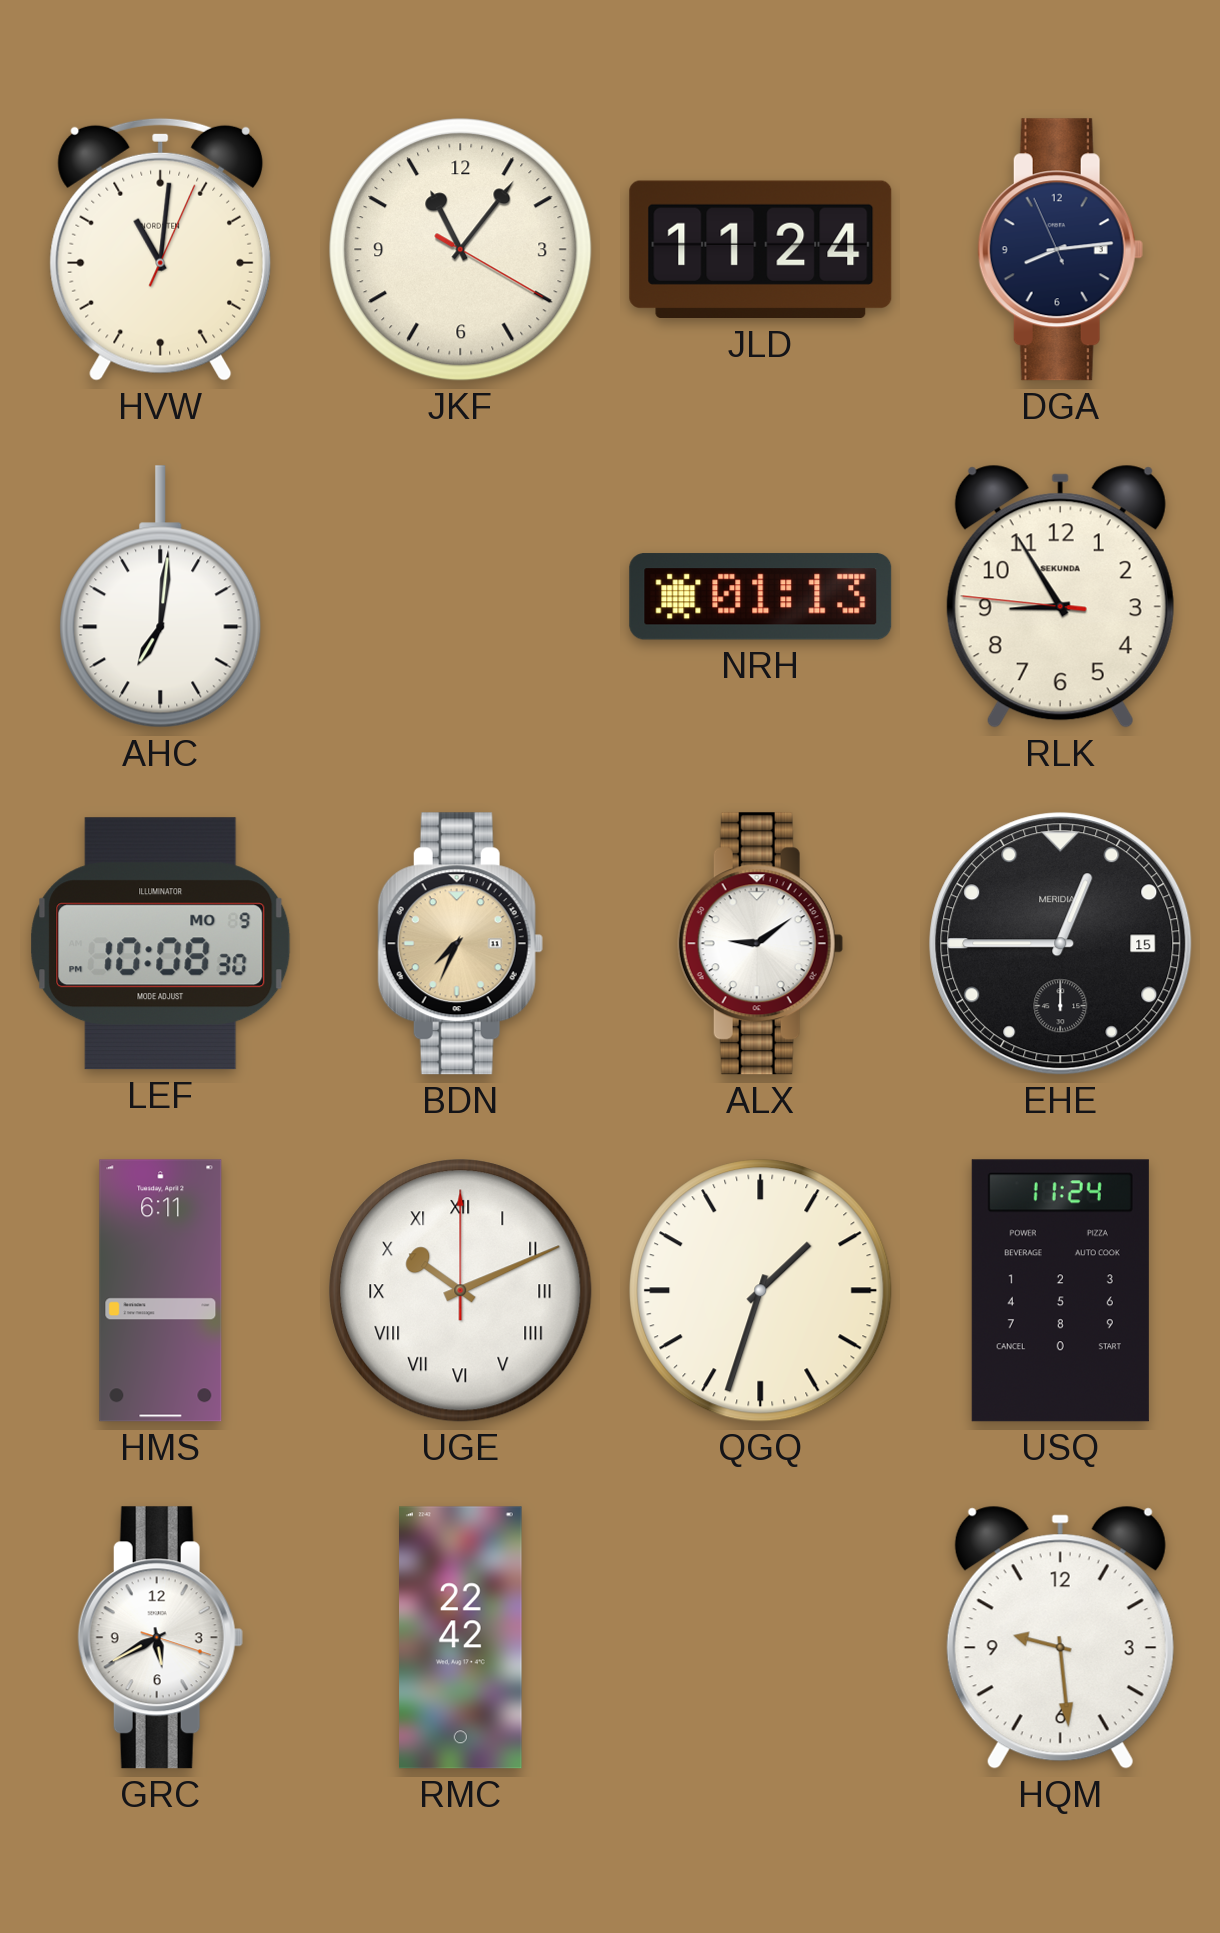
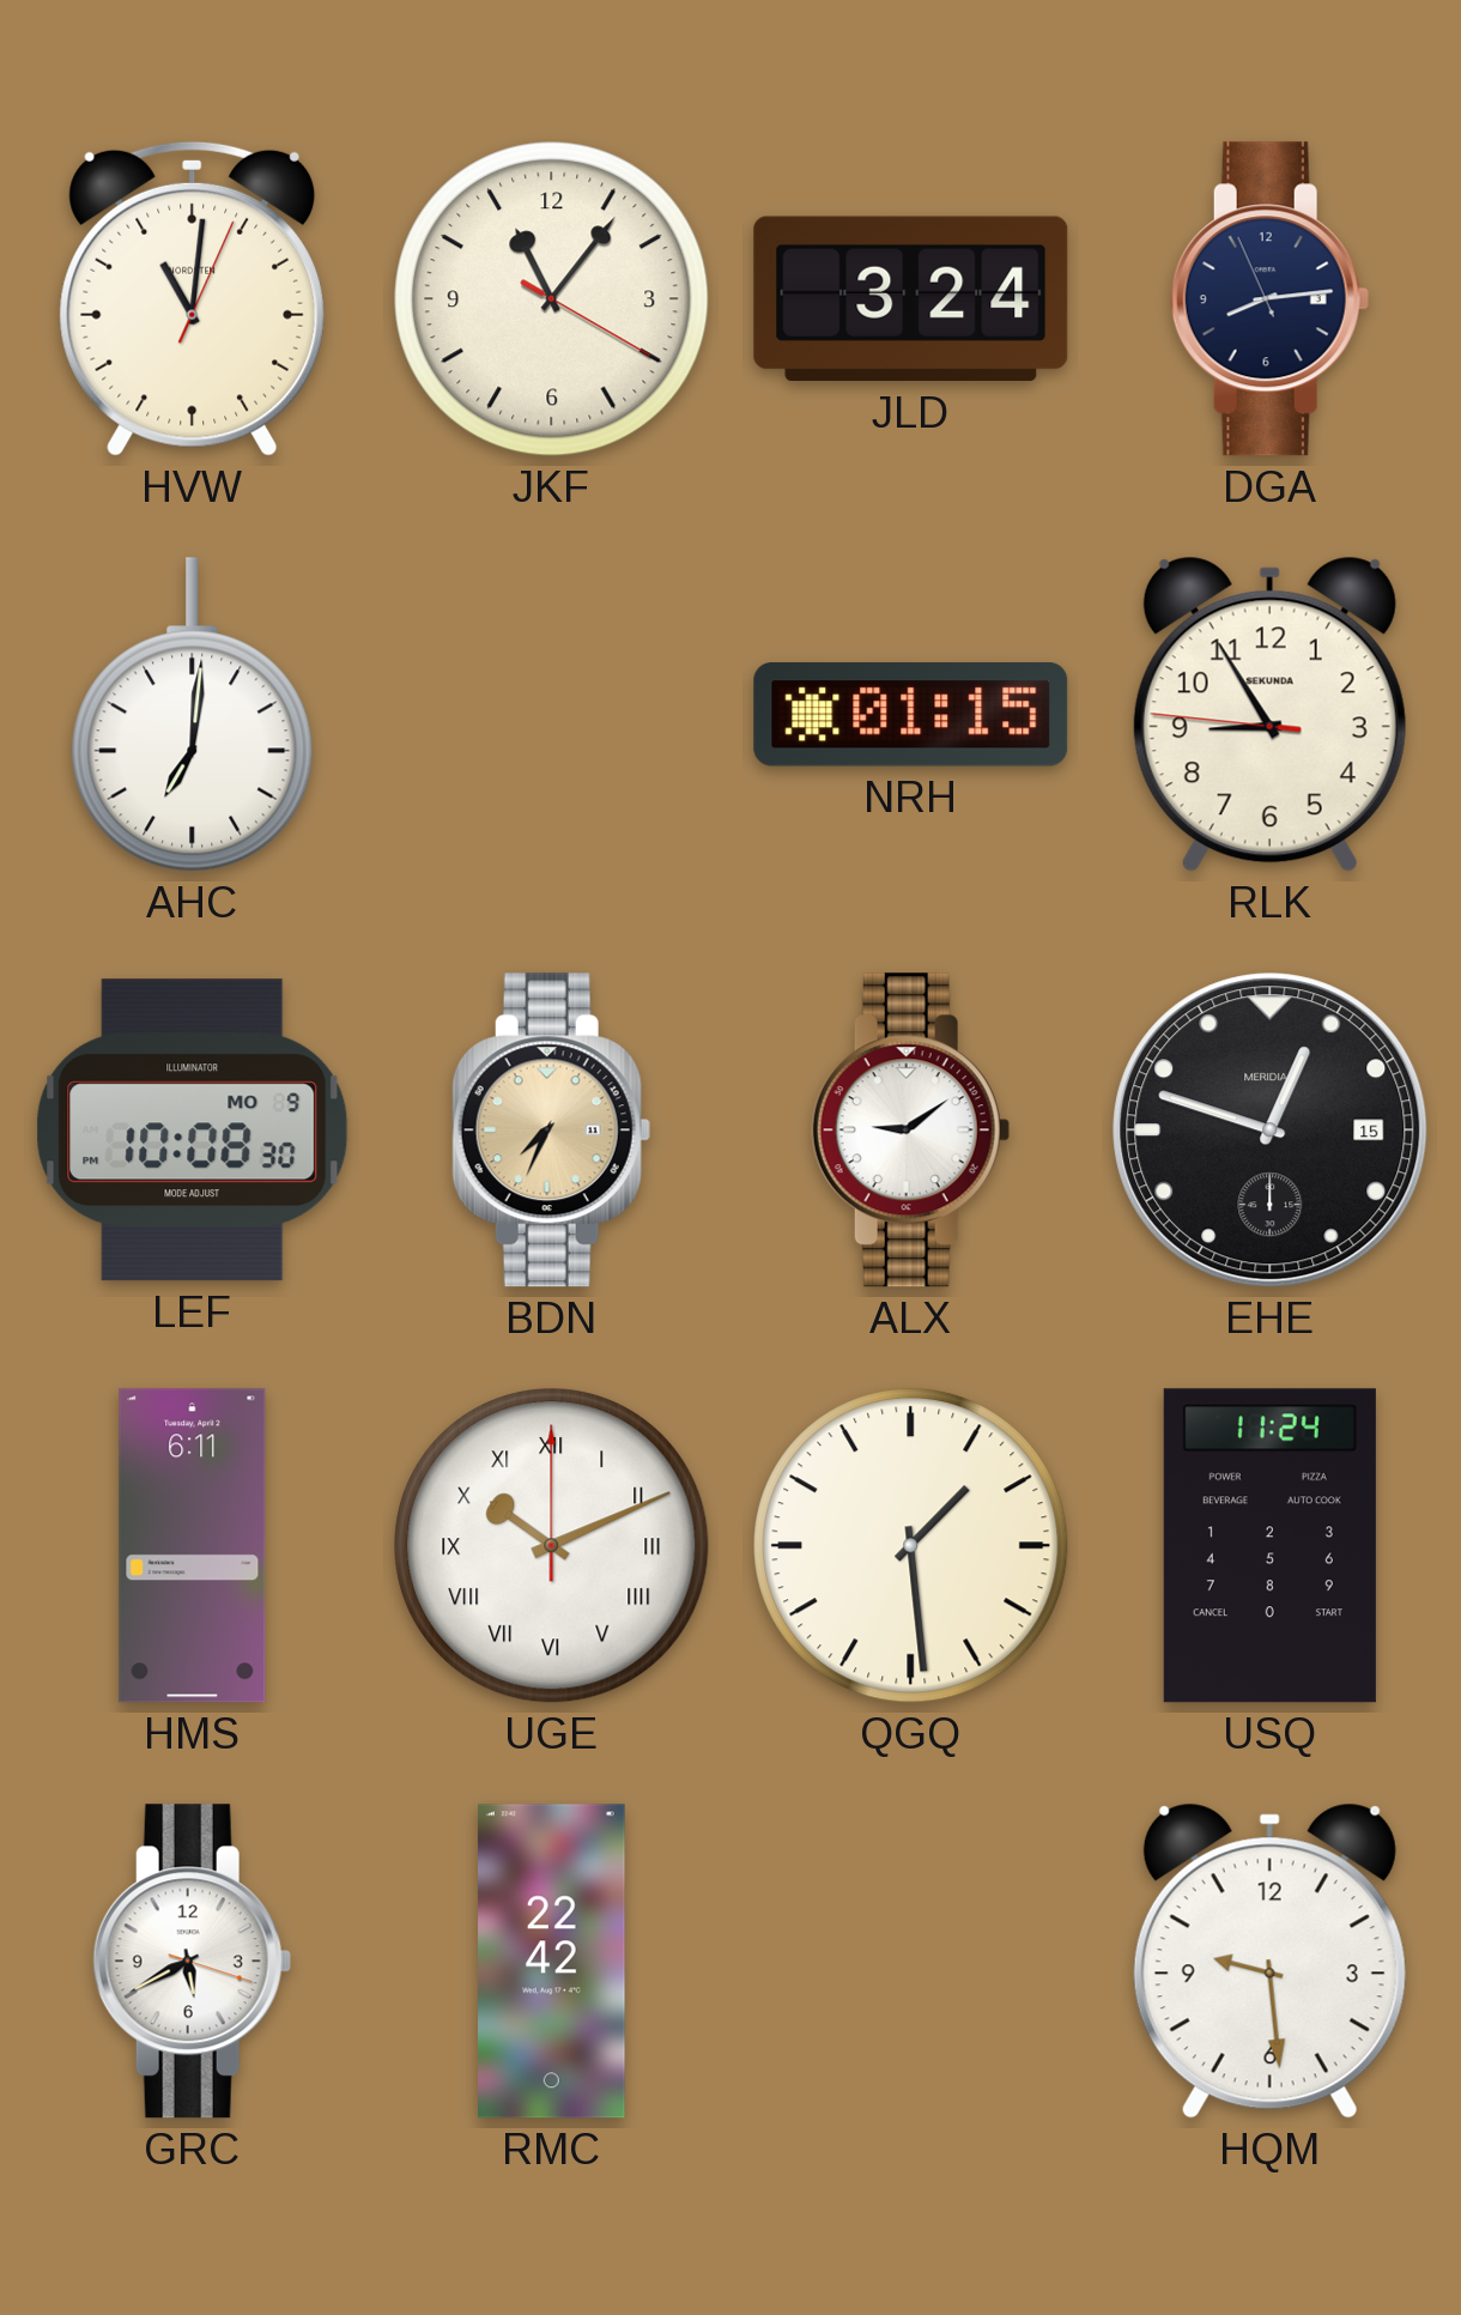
JLD: 11:24 -> 3:24
NRH: 01:13 -> 01:15
EHE: 12:45 -> 12:48
QGQ: 1:33 -> 1:29
